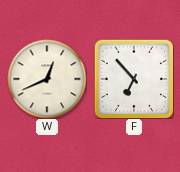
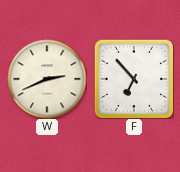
W: 12:41 -> 2:41
